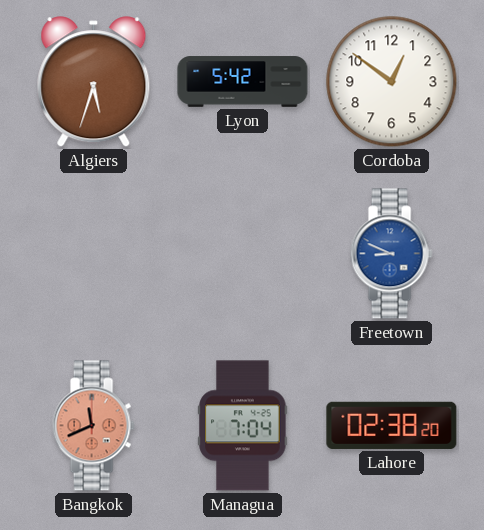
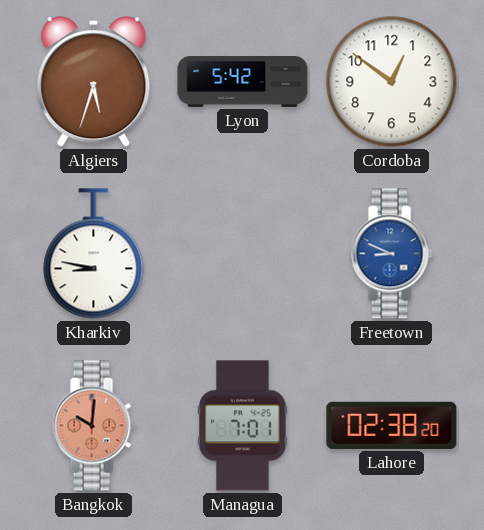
Kharkiv: none -> 8:47
Bangkok: 11:41 -> 10:01
Managua: 7:04 -> 7:01
